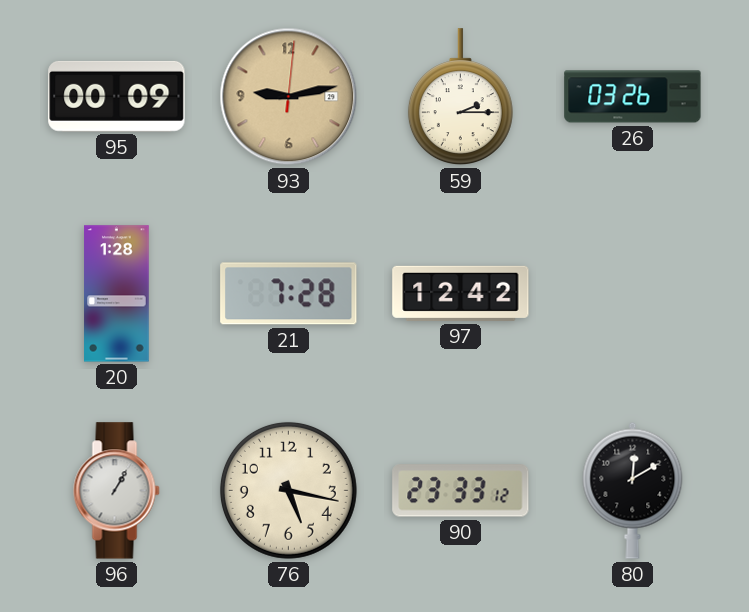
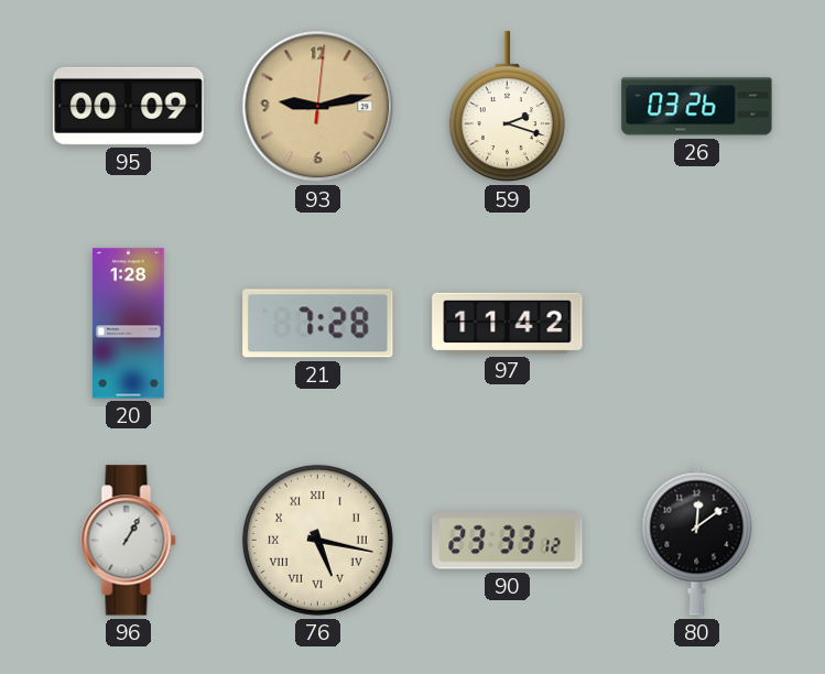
59: 2:15 -> 2:18
97: 12:42 -> 11:42
76 numerals: Arabic -> Roman
80: 12:10 -> 12:09
